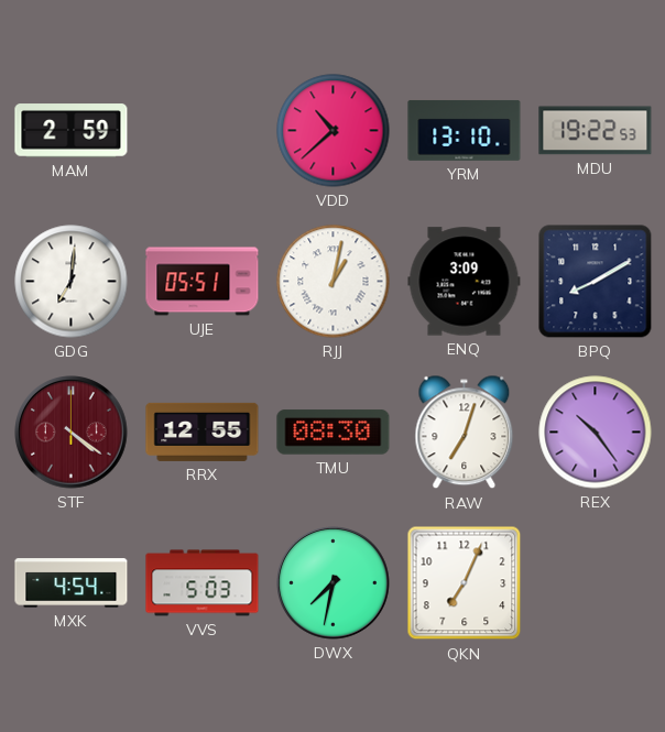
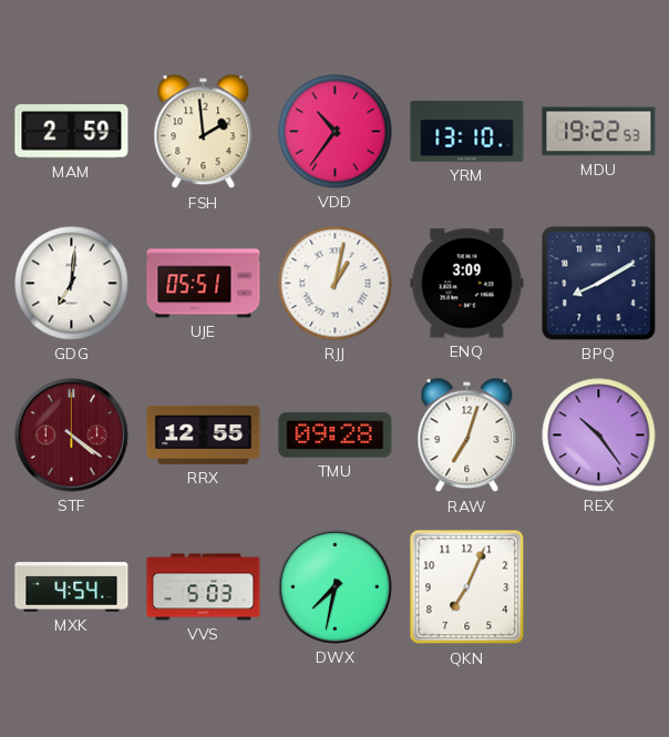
FSH: none -> 1:59
VDD: 10:38 -> 10:36
TMU: 08:30 -> 09:28
